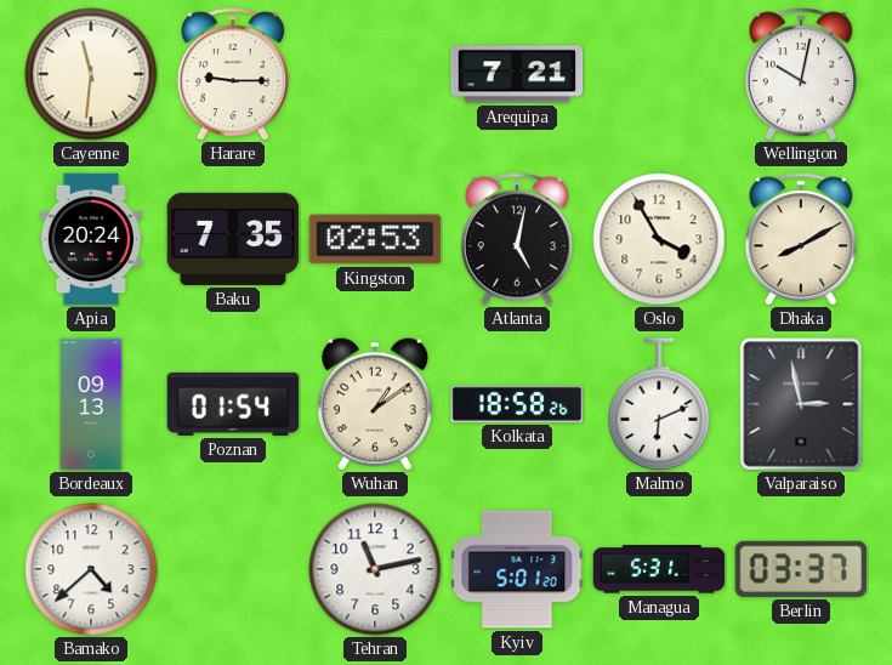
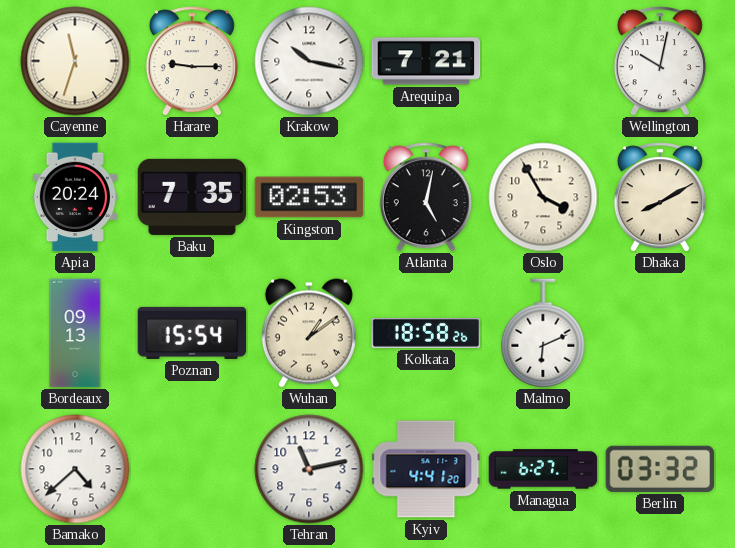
Cayenne: 11:31 -> 11:33
Krakow: none -> 10:17
Poznan: 01:54 -> 15:54
Valparaiso: 2:58 -> none
Kyiv: 5:01 -> 4:41
Managua: 5:31 -> 6:27
Berlin: 03:37 -> 03:32
